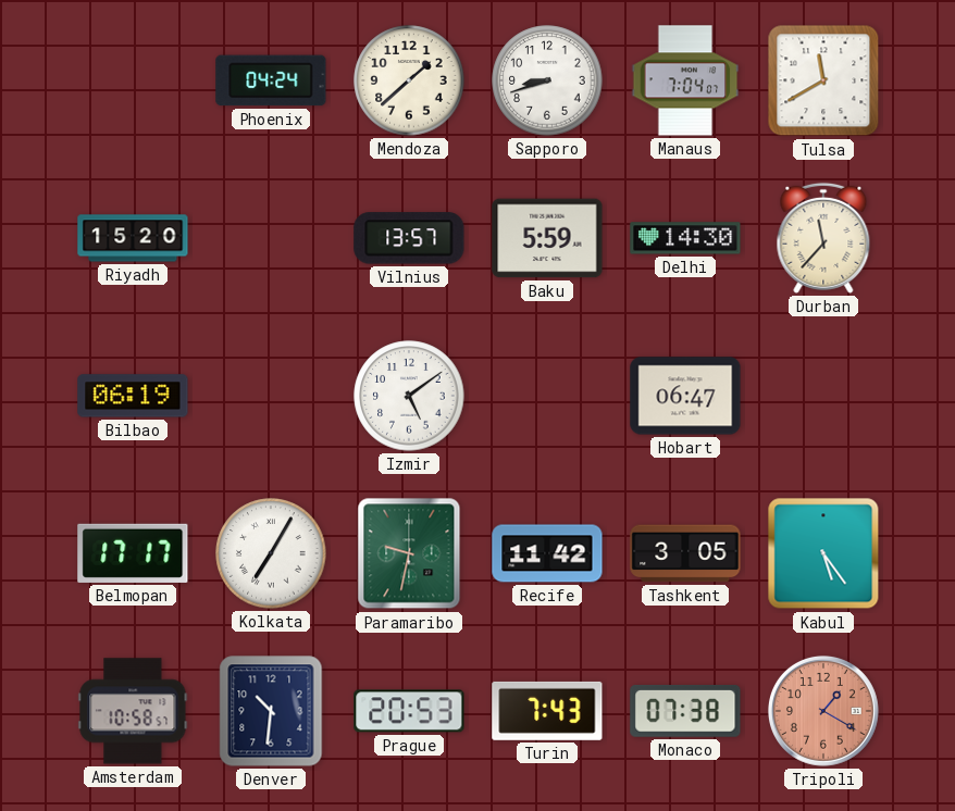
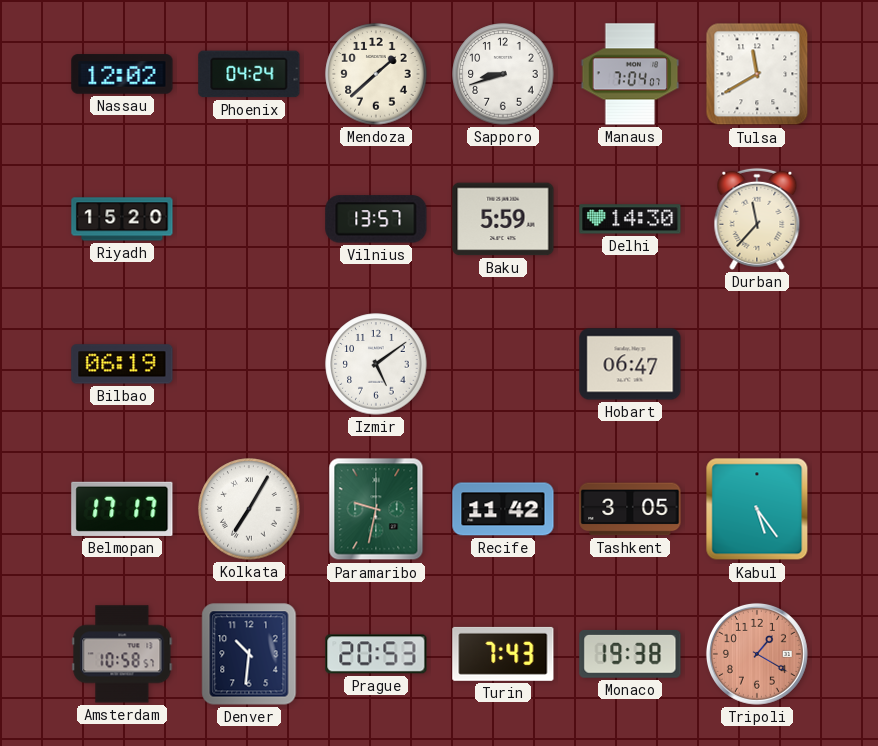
Nassau: none -> 12:02
Monaco: 07:38 -> 19:38
